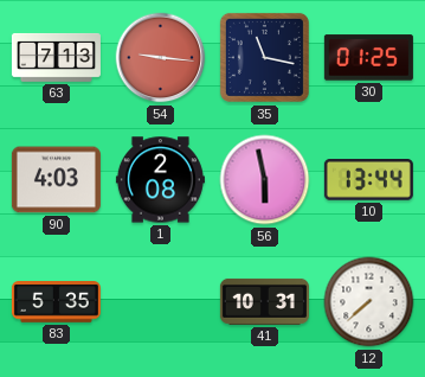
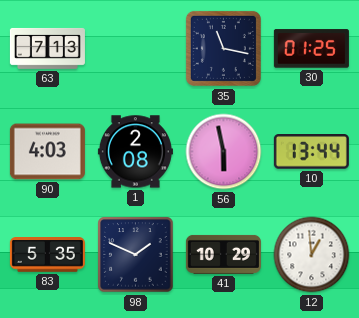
54: 9:16 -> none
98: none -> 1:49
41: 10:31 -> 10:29
12: 7:38 -> 12:59
